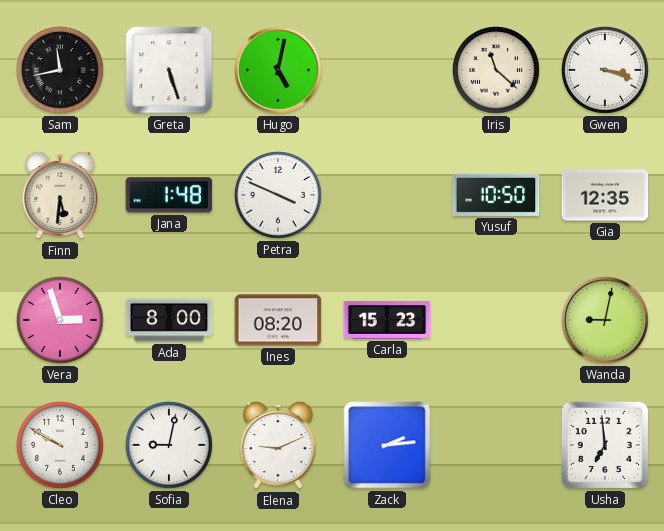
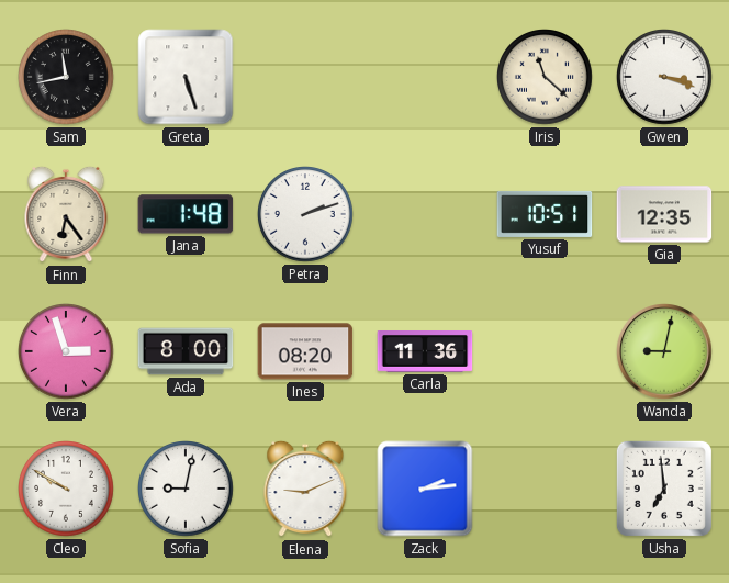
Hugo: 5:02 -> none
Finn: 5:31 -> 6:24
Petra: 3:49 -> 2:12
Yusuf: 10:50 -> 10:51
Carla: 15:23 -> 11:36
